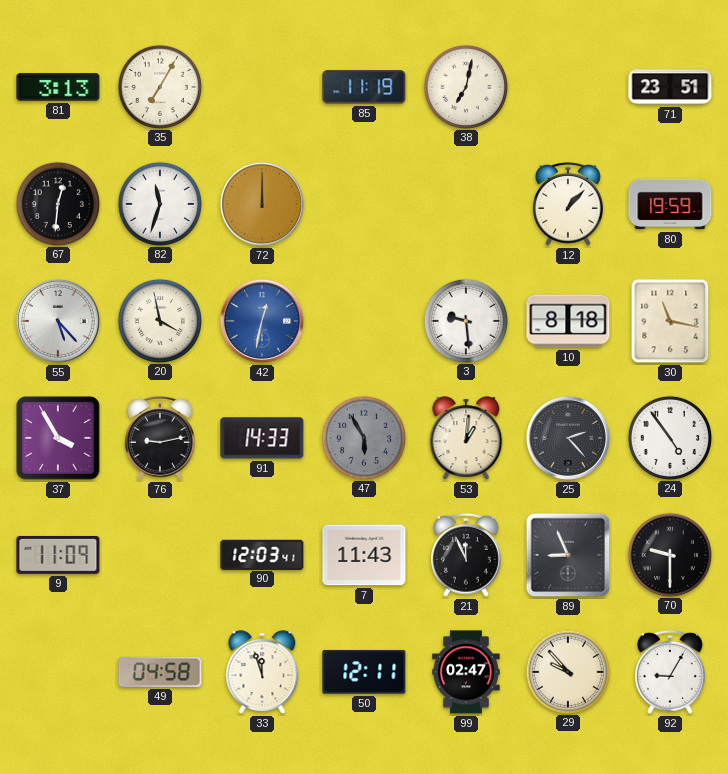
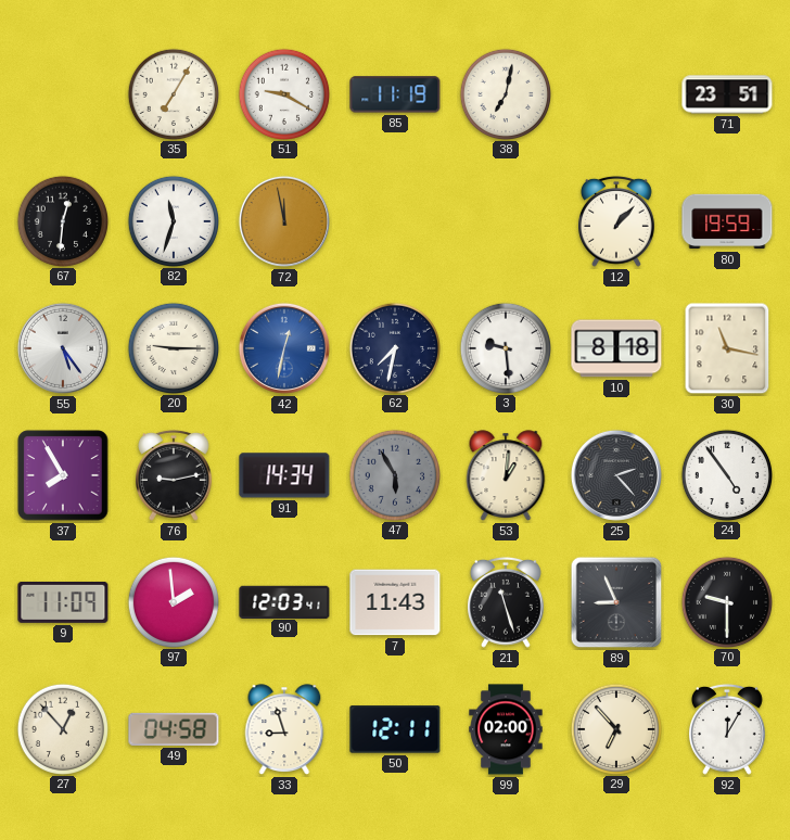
81: 3:13 -> none
51: none -> 9:20
72: 12:00 -> 11:58
55: 5:23 -> 5:24
20: 3:58 -> 9:15
62: none -> 7:32
37: 3:55 -> 7:55
91: 14:33 -> 14:34
97: none -> 1:59
21: 11:56 -> 11:27
27: none -> 12:53
33: 11:57 -> 8:57
99: 02:47 -> 02:00
29: 9:53 -> 6:53
92: 9:05 -> 12:05
